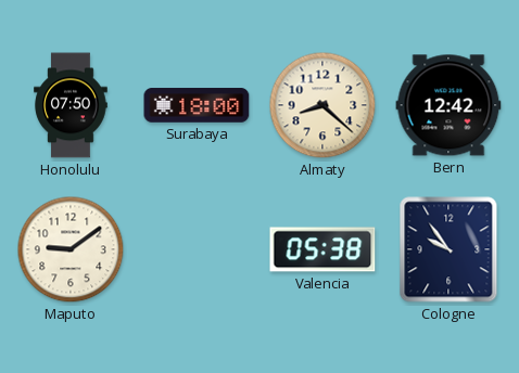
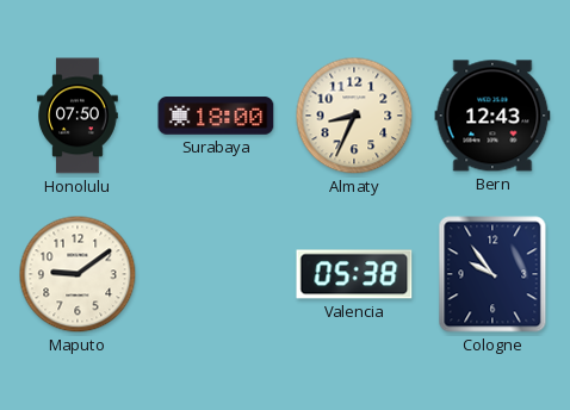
Almaty: 8:22 -> 8:34
Bern: 12:42 -> 12:43
